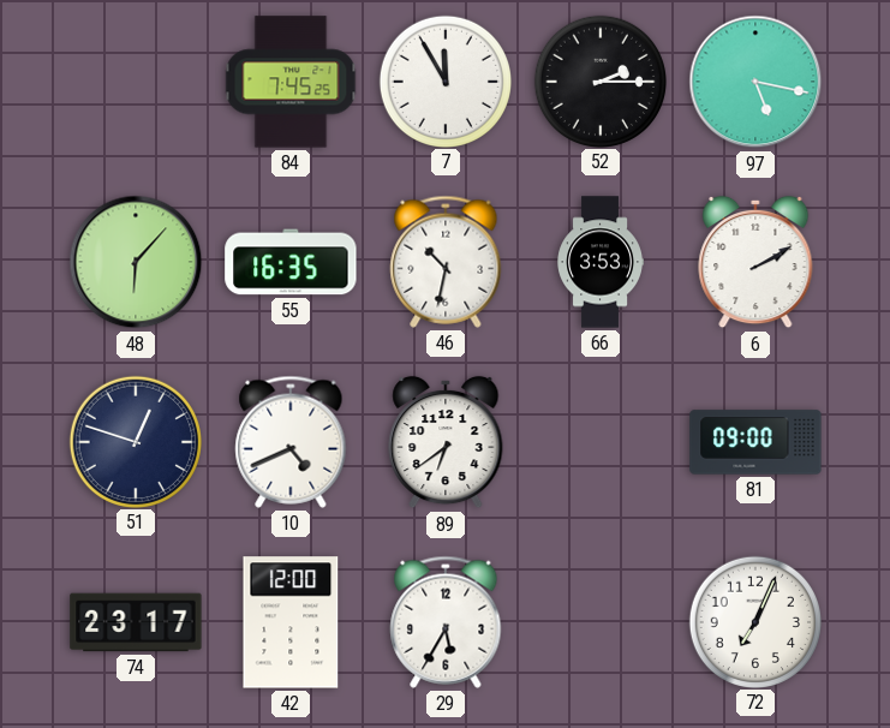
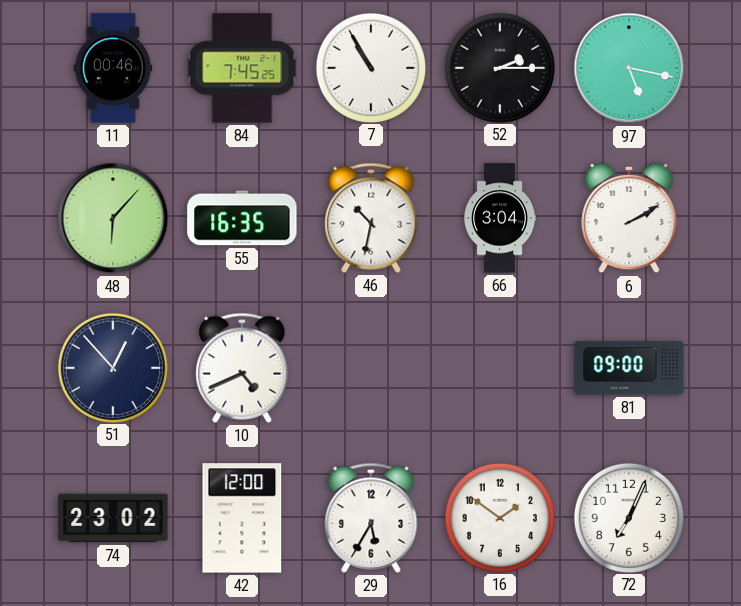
11: none -> 00:46
7: 11:55 -> 10:55
66: 3:53 -> 3:04
51: 12:48 -> 12:53
89: 6:39 -> none
74: 23:17 -> 23:02
16: none -> 1:51
